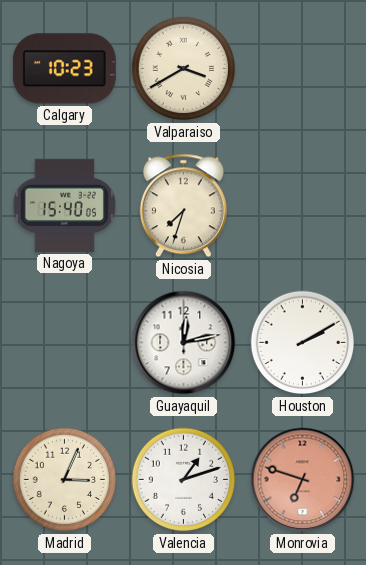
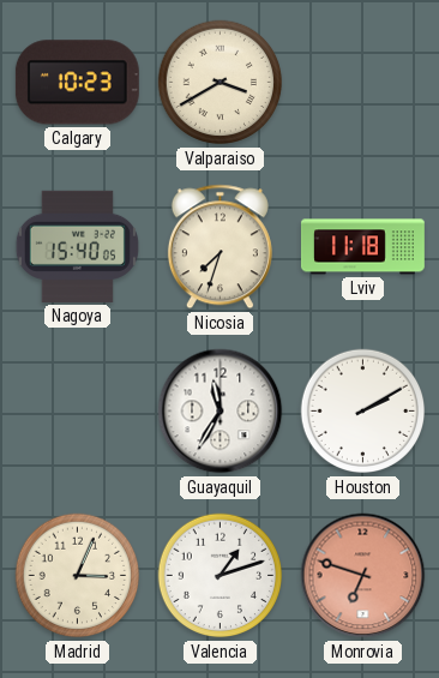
Lviv: none -> 11:18
Guayaquil: 12:13 -> 11:35
